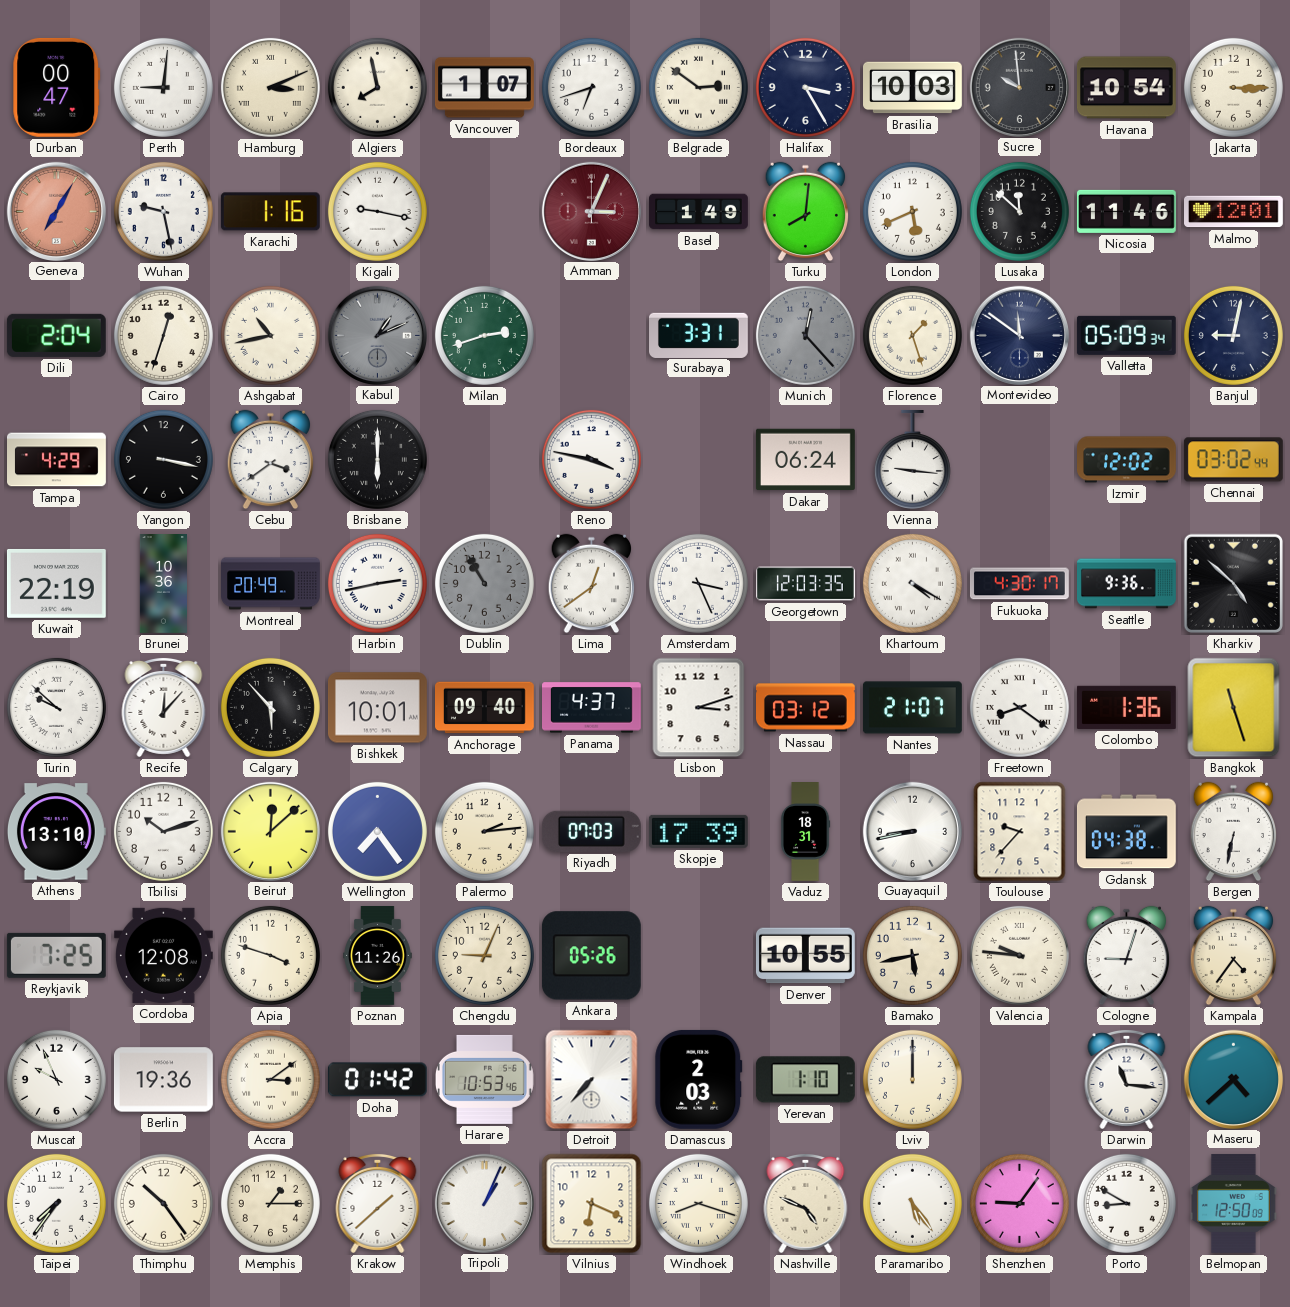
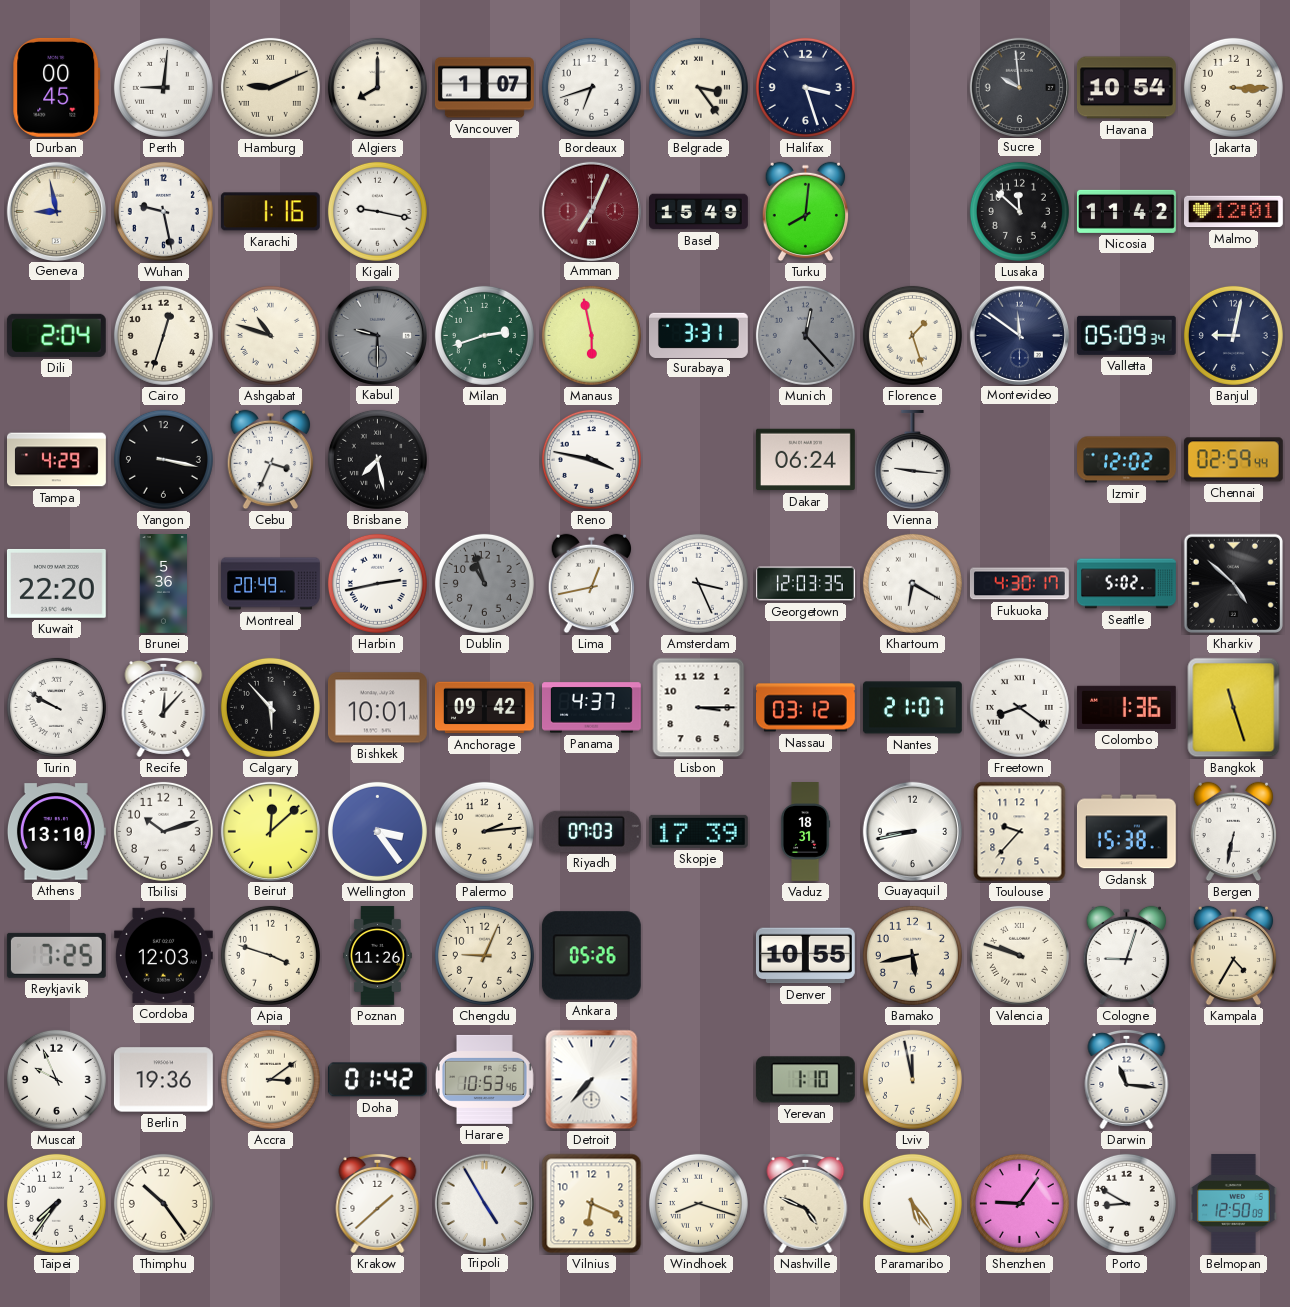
Durban: 00:47 -> 00:45
Hamburg: 3:11 -> 9:11
Algiers: 7:58 -> 8:00
Belgrade: 2:51 -> 3:24
Halifax: 3:25 -> 3:27
Brasilia: 10:03 -> none
Geneva: 7:05 -> 8:58
Geneva dial: salmon -> cream
Amman: 3:04 -> 7:04
Basel: 1:49 -> 15:49
London: 5:41 -> none
Nicosia: 11:46 -> 11:42
Ashgabat: 10:43 -> 10:48
Kabul: 1:11 -> 9:30
Manaus: none -> 5:58
Cebu: 3:39 -> 3:34
Brisbane: 6:00 -> 7:28
Chennai: 03:02 -> 02:59
Kuwait: 22:19 -> 22:20
Brunei: 10:36 -> 5:36
Dublin: 10:55 -> 10:57
Lima: 12:39 -> 12:43
Khartoum: 4:20 -> 6:20
Seattle: 9:36 -> 5:02
Turin: 9:52 -> 9:50
Anchorage: 09:40 -> 09:42
Lisbon: 3:12 -> 3:15
Wellington: 7:24 -> 3:24
Gdansk: 04:38 -> 15:38
Cordoba: 12:08 -> 12:03
Valencia: 9:46 -> 9:48
Kampala: 4:36 -> 4:35
Damascus: 2:03 -> none
Lviv: 12:00 -> 11:58
Maseru: 4:38 -> none
Memphis: 1:15 -> none
Tripoli: 1:04 -> 4:55
